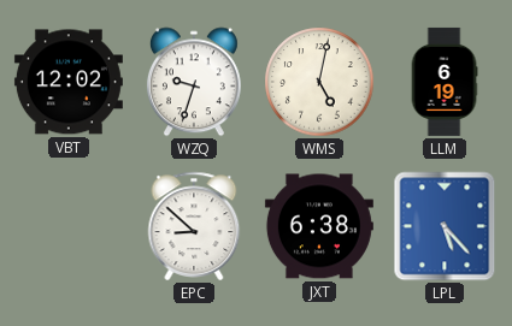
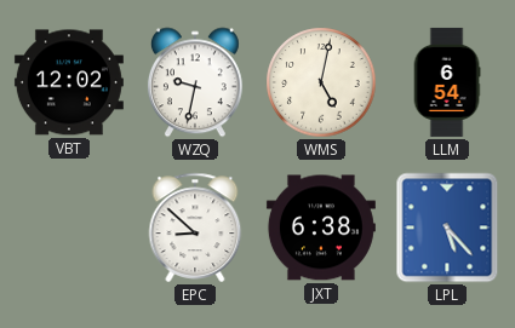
WZQ: 9:33 -> 9:32
LLM: 6:19 -> 6:54
